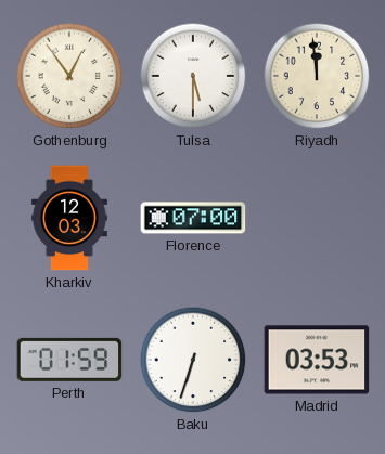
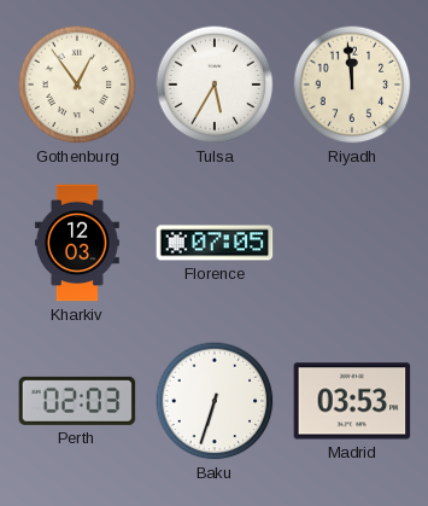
Tulsa: 5:30 -> 5:35
Florence: 07:00 -> 07:05
Perth: 01:59 -> 02:03
